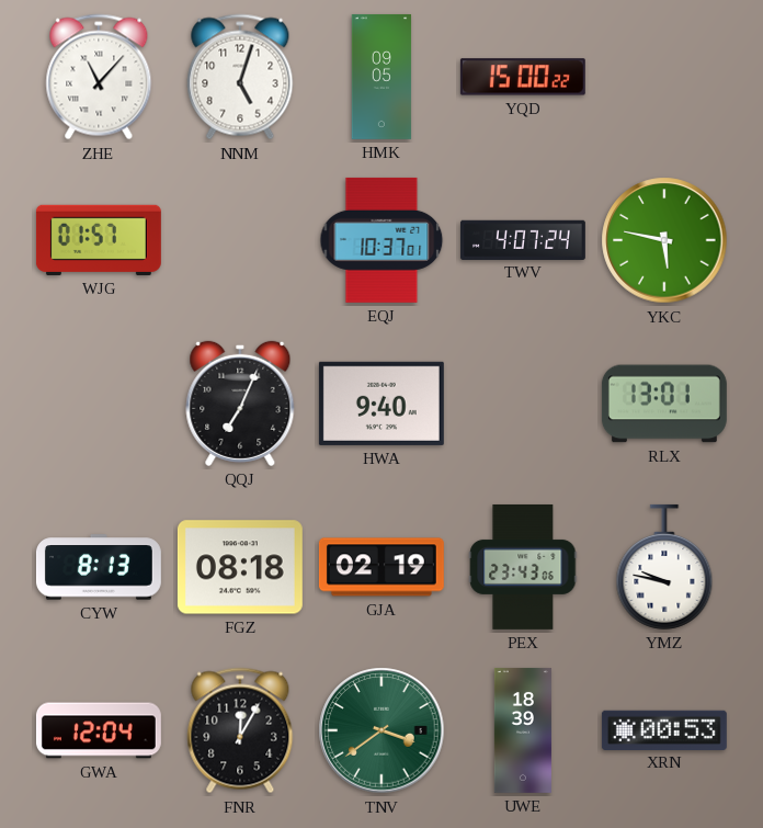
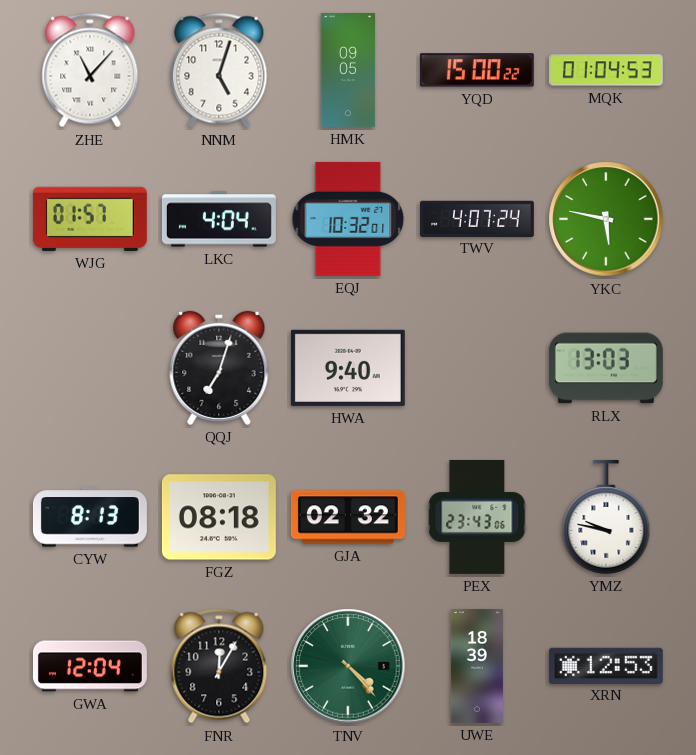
MQK: none -> 01:04
LKC: none -> 4:04
EQJ: 10:37 -> 10:32
QQJ: 7:04 -> 7:03
RLX: 13:01 -> 13:03
GJA: 02:19 -> 02:32
TNV: 3:39 -> 4:23
XRN: 00:53 -> 12:53
